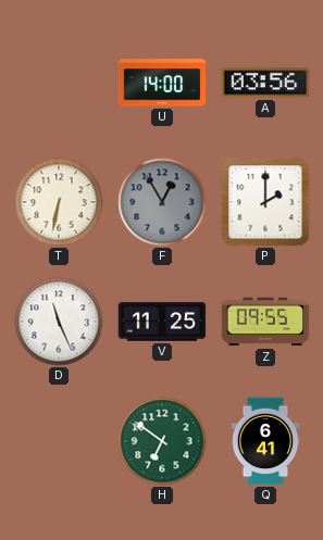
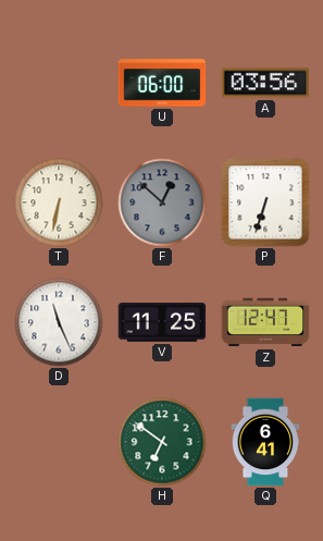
U: 14:00 -> 06:00
F: 12:55 -> 12:52
P: 2:00 -> 6:33
Z: 09:55 -> 12:47
